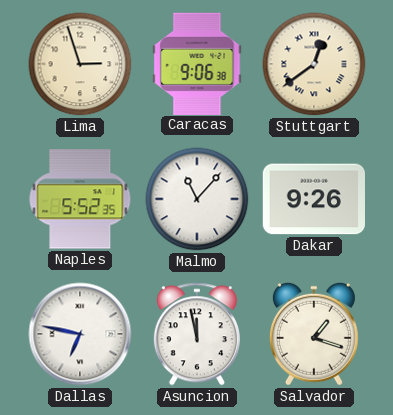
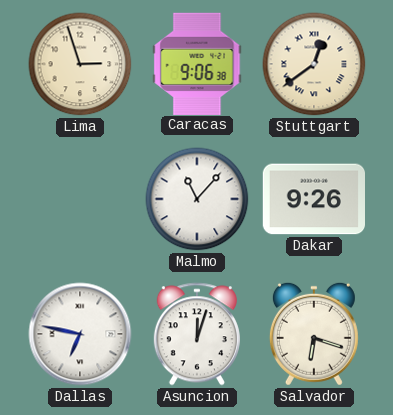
Naples: 5:52 -> none
Asuncion: 11:58 -> 12:03
Salvador: 1:18 -> 6:18
